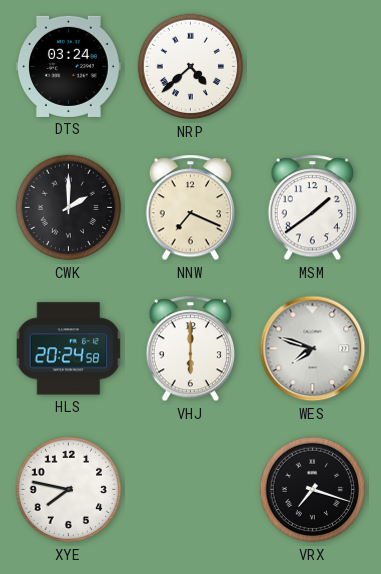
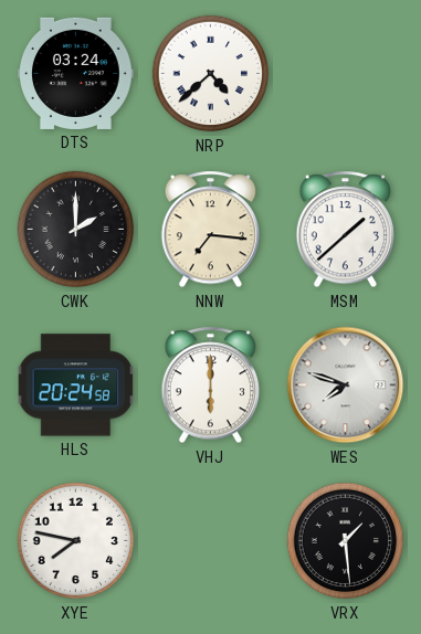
NNW: 7:19 -> 7:16
MSM: 1:39 -> 1:38
VRX: 7:18 -> 1:29
